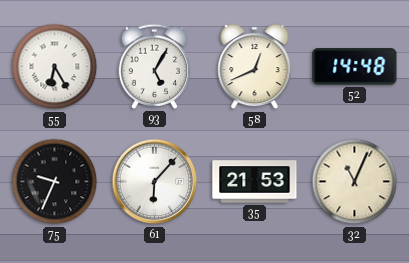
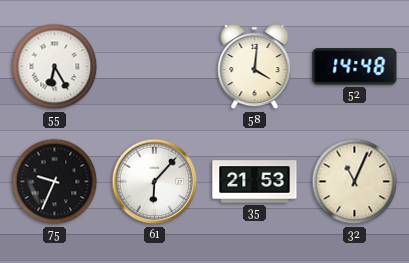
93: 5:05 -> none
58: 12:41 -> 4:01
